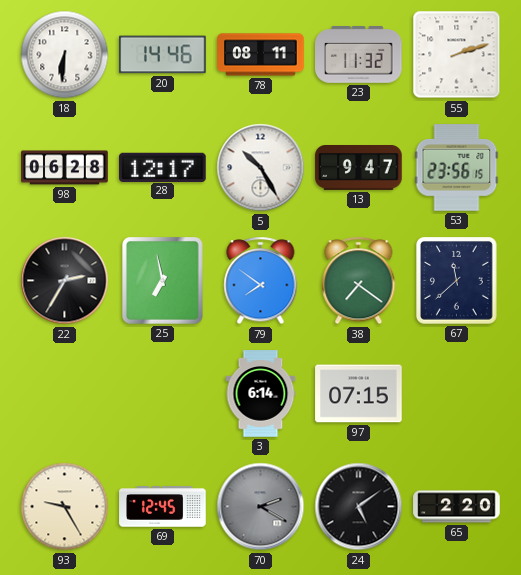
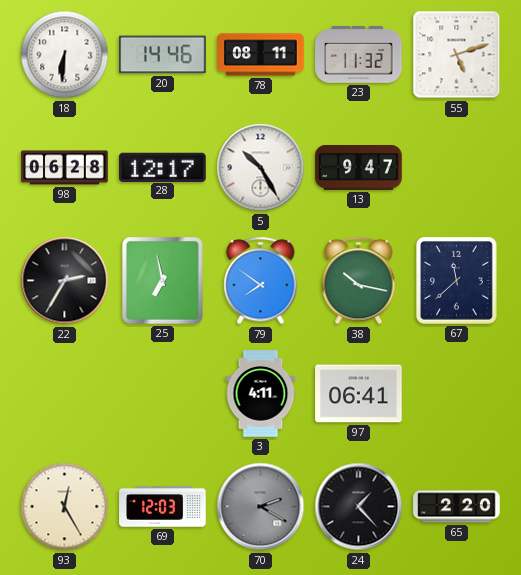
55: 2:12 -> 5:12
53: 23:56 -> none
38: 7:21 -> 10:17
3: 6:14 -> 4:11
97: 07:15 -> 06:41
93: 9:25 -> 12:25
69: 12:45 -> 12:03
24: 5:09 -> 1:23
